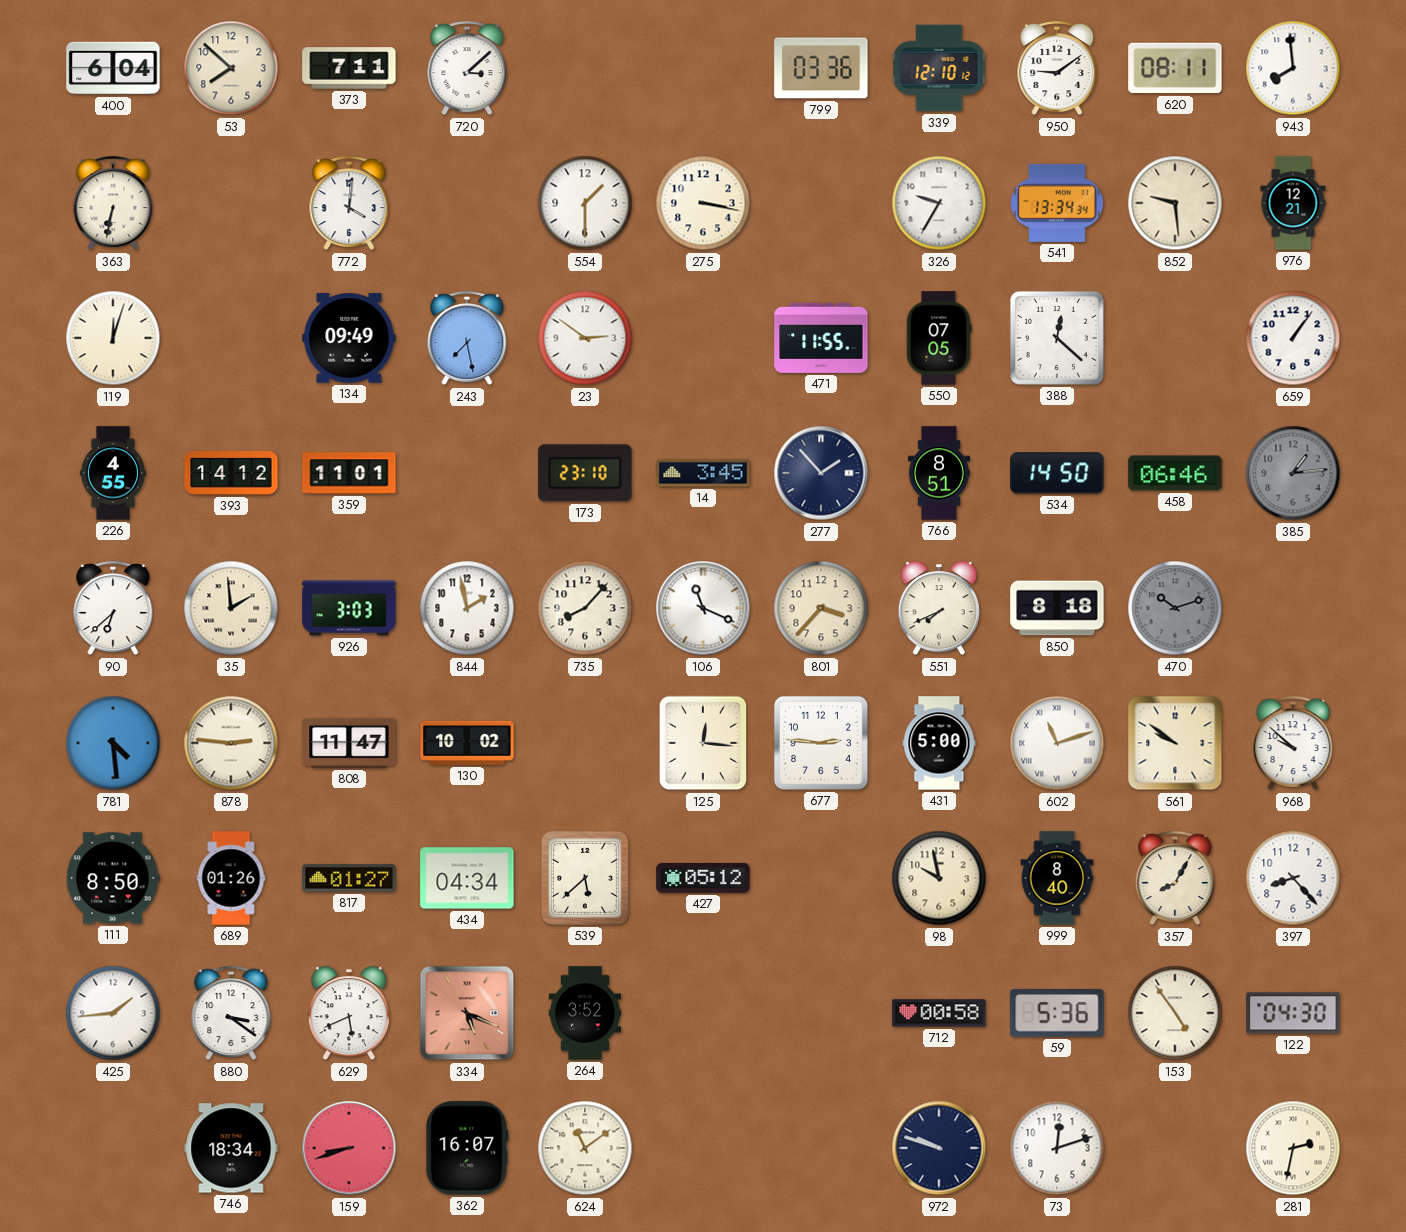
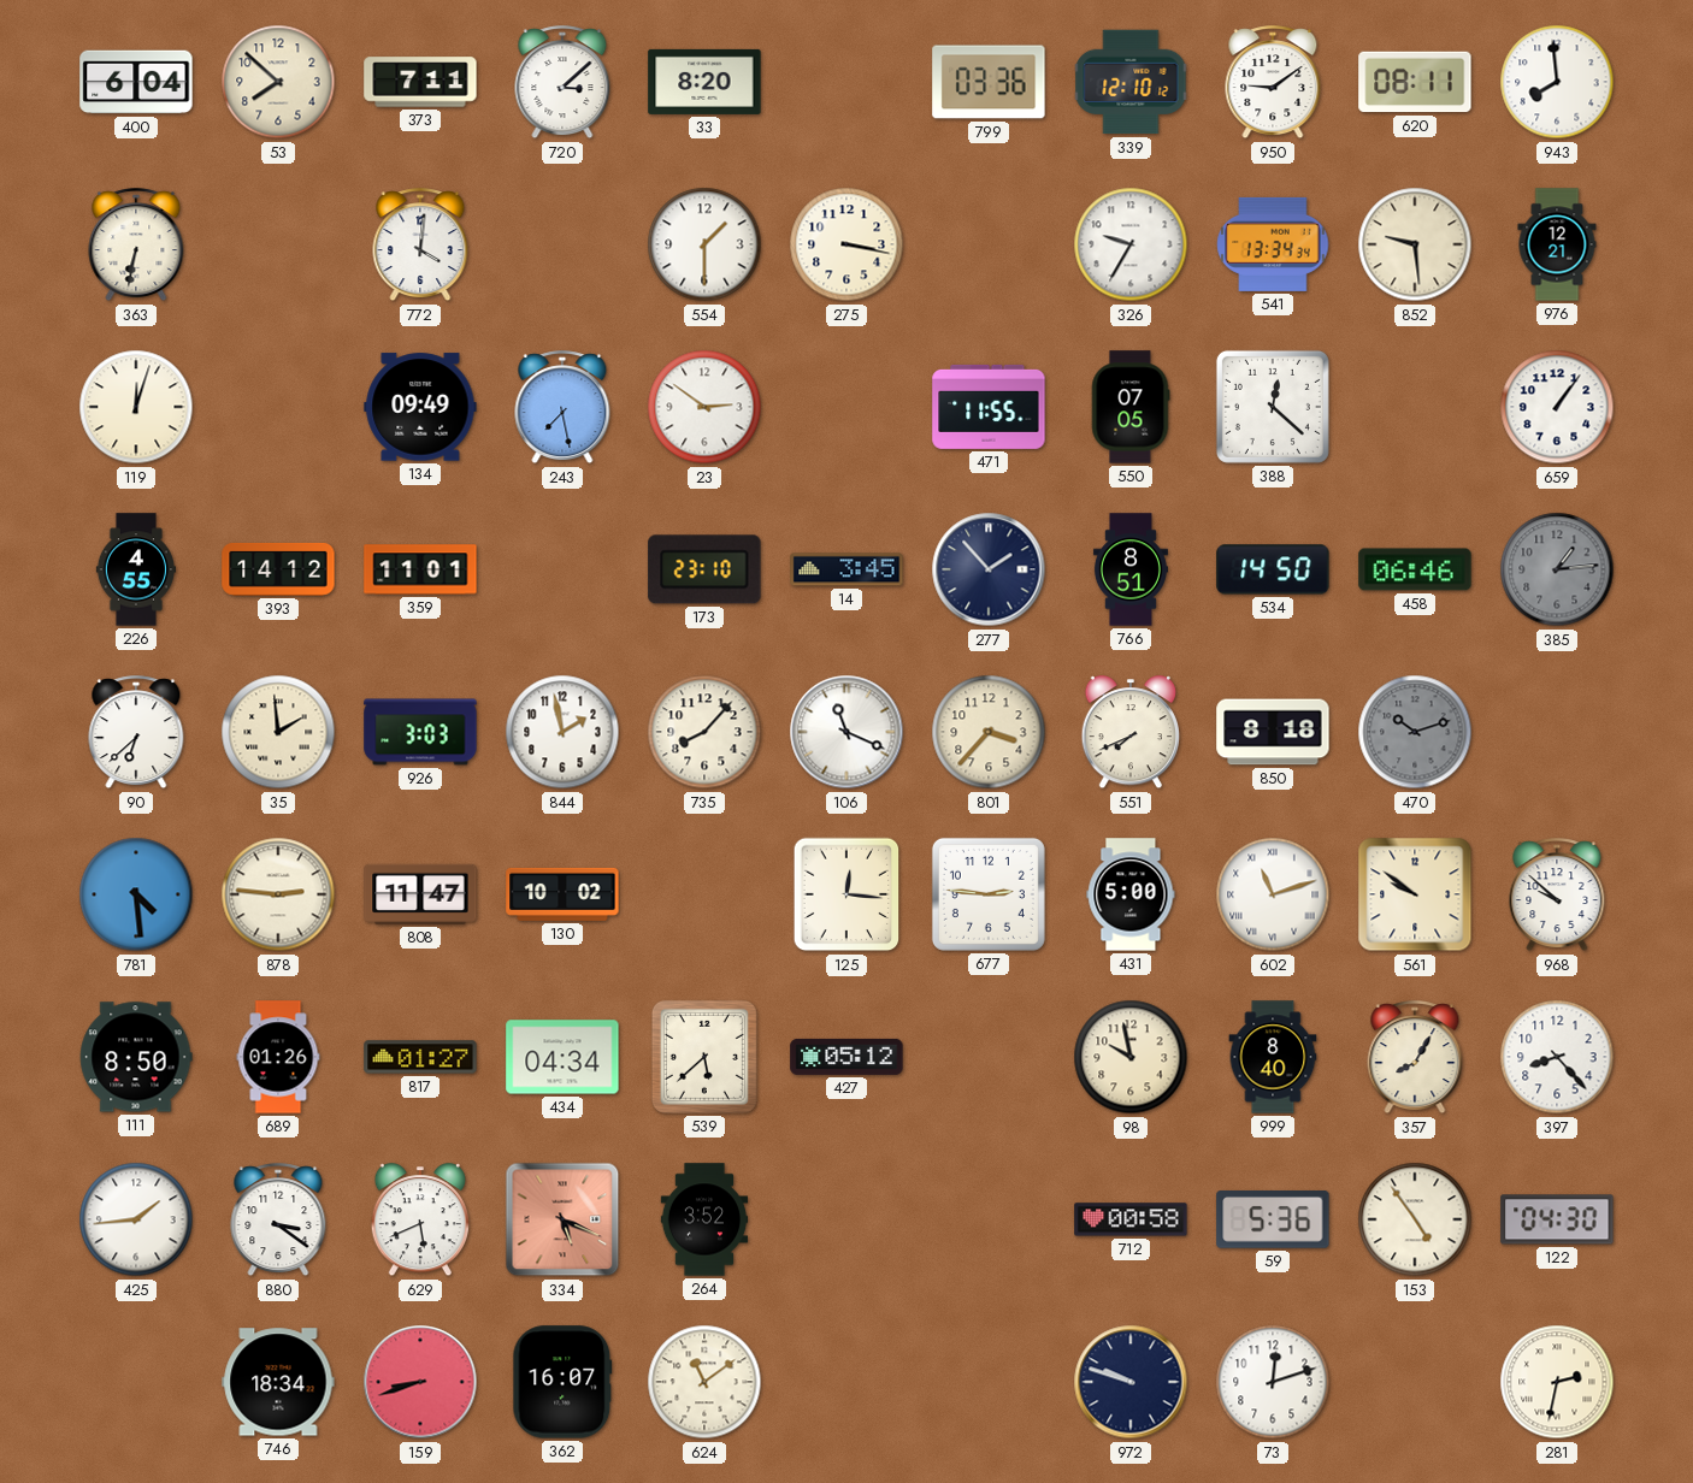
33: none -> 8:20
